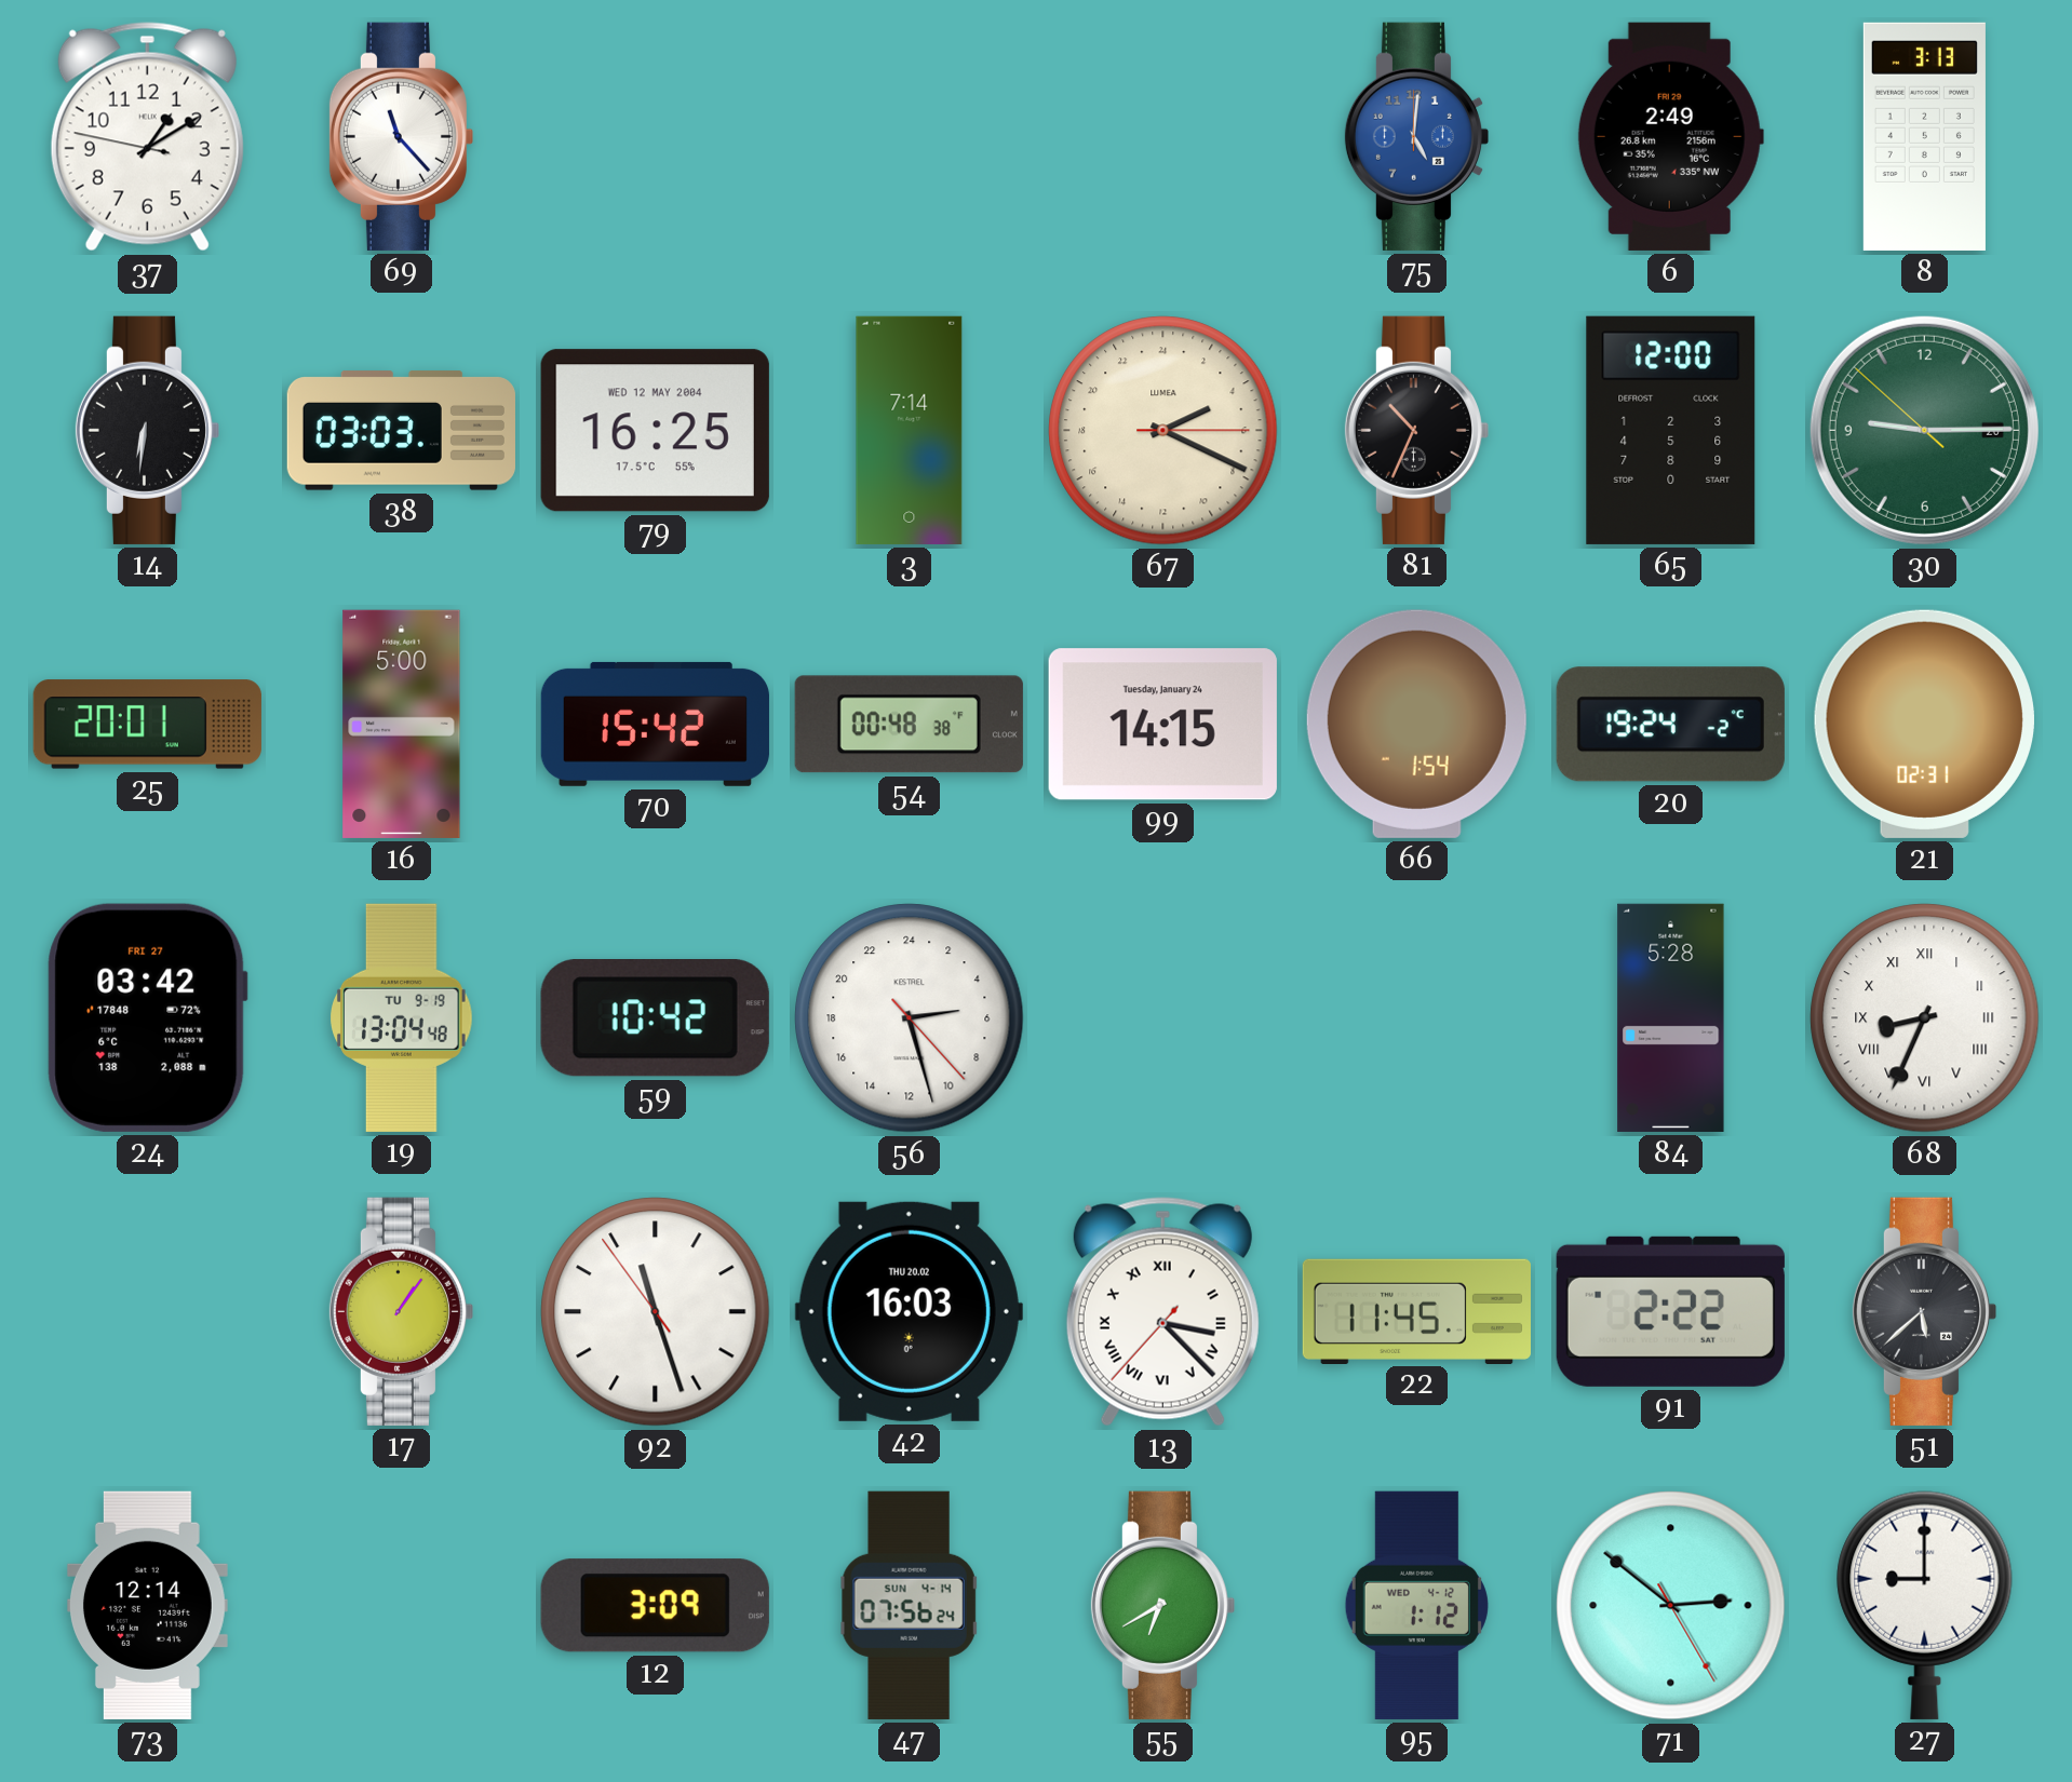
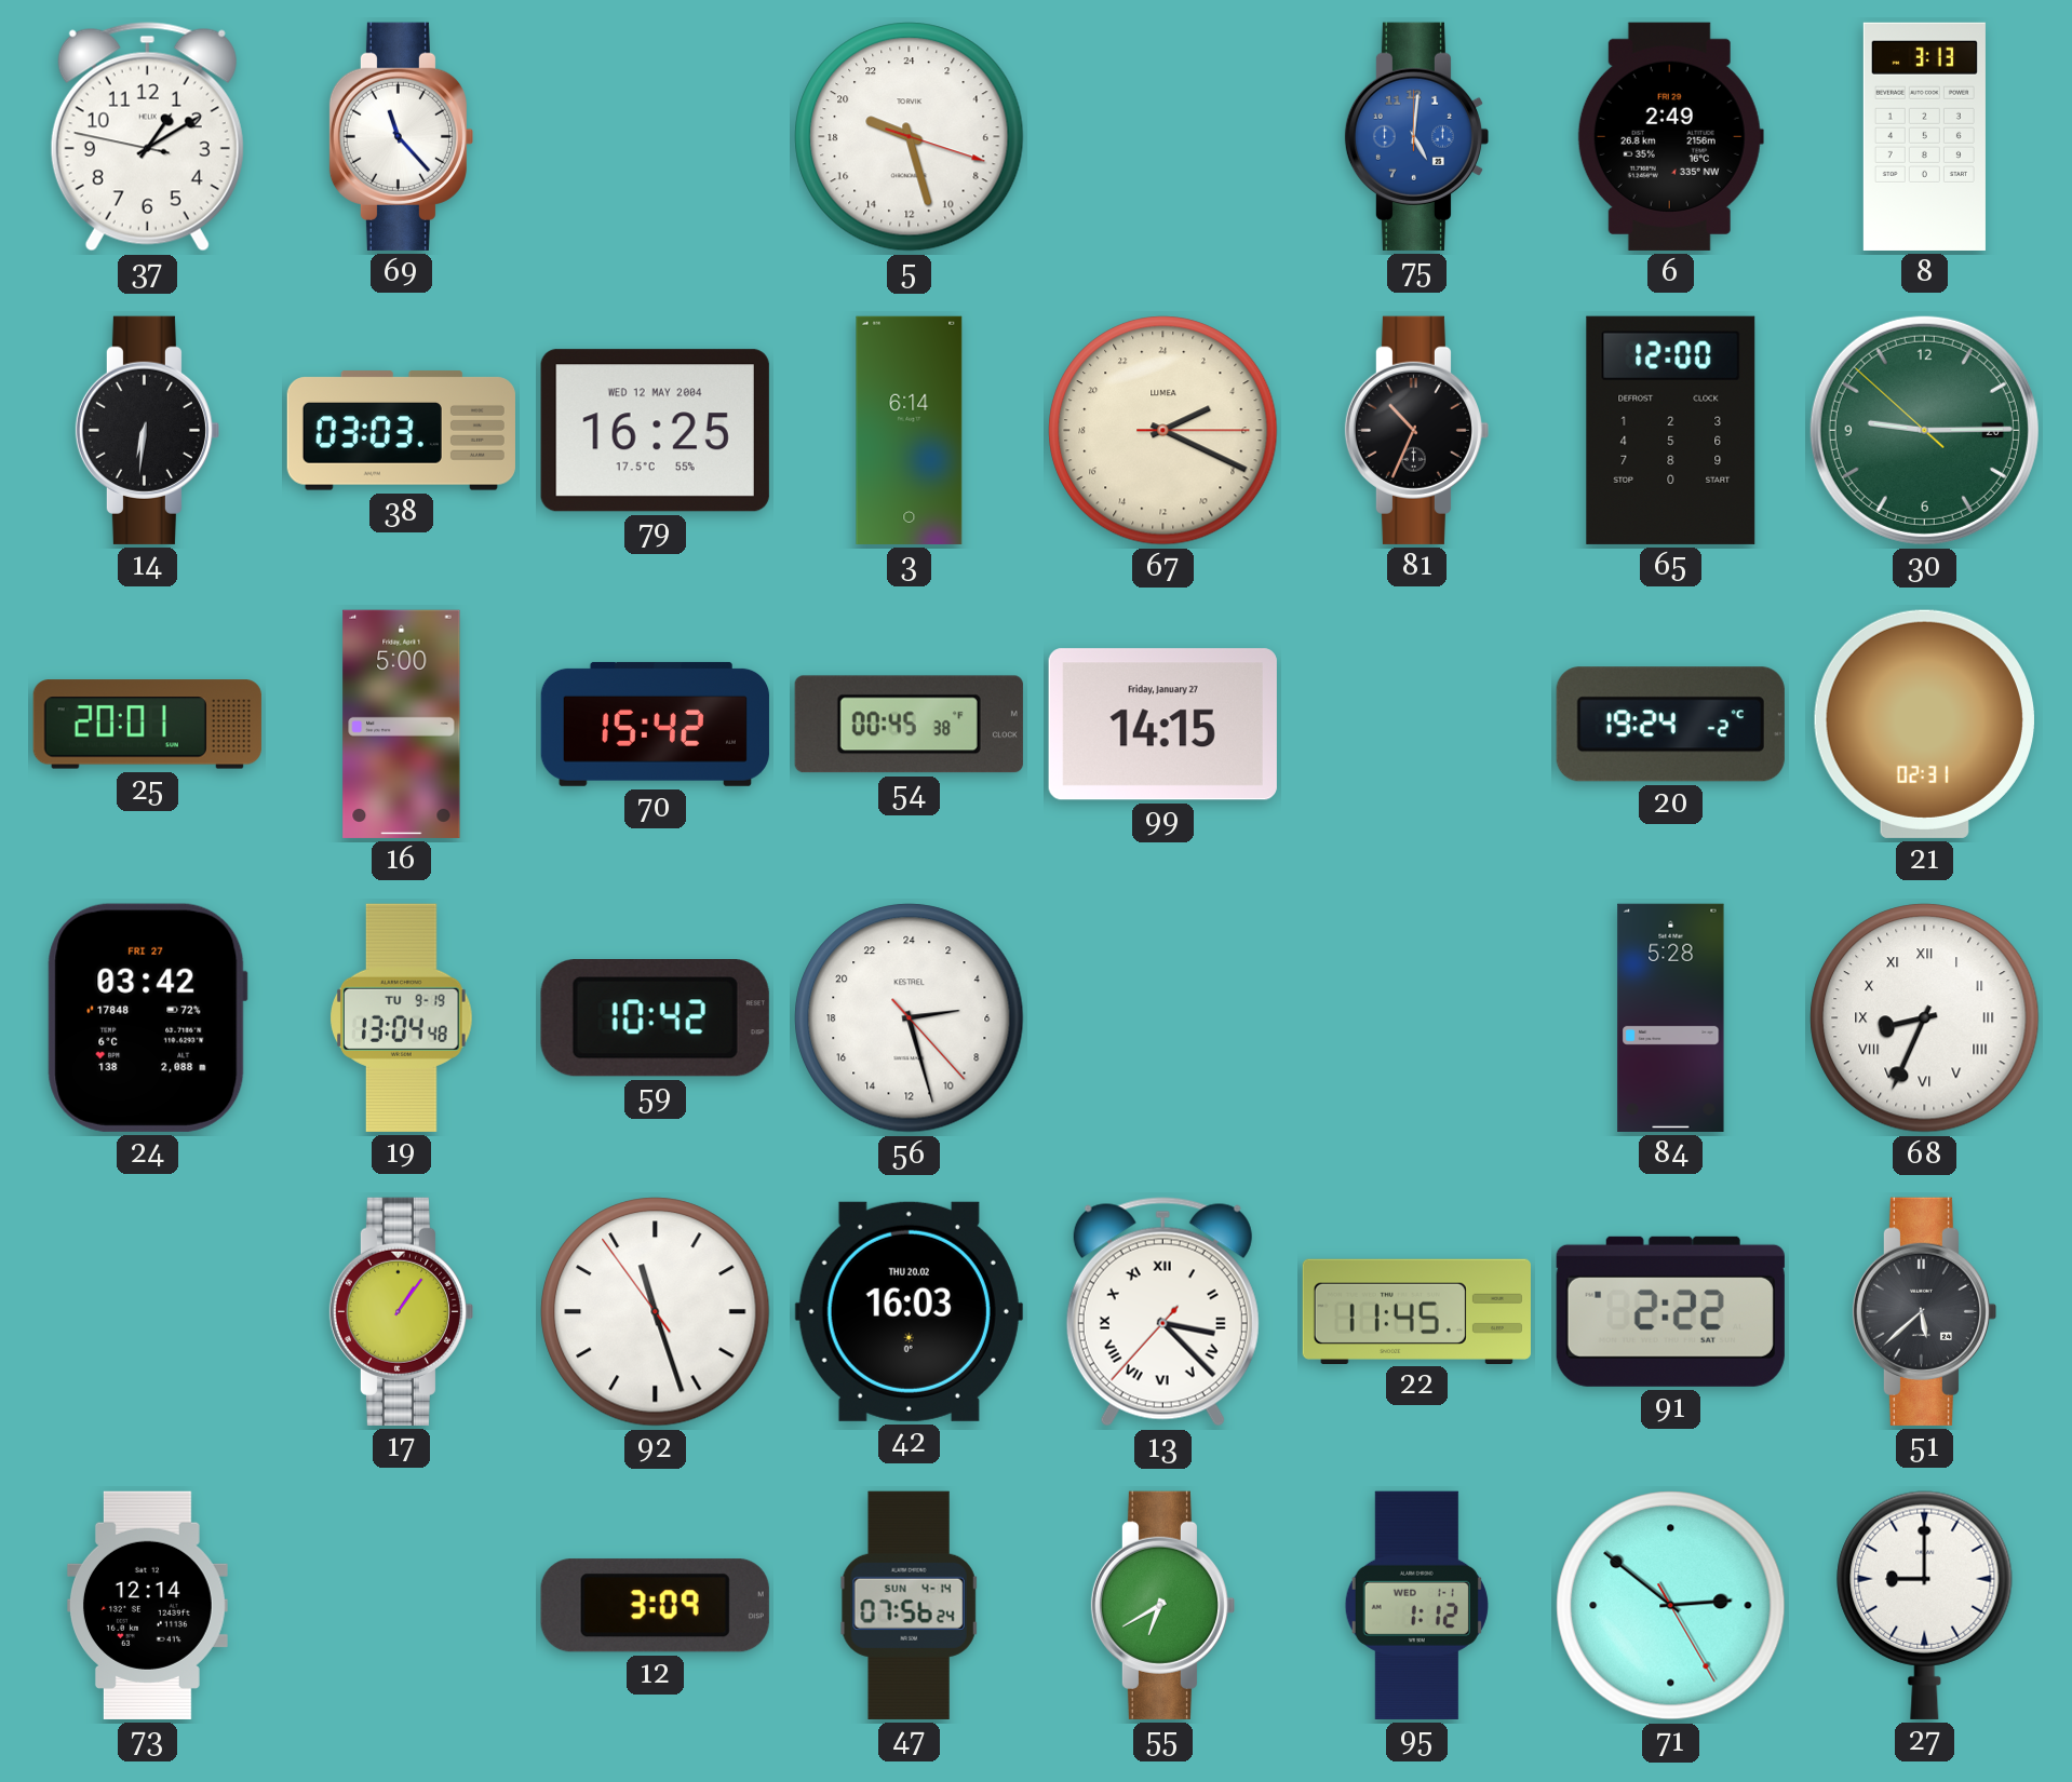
5: none -> 19:27
3: 7:14 -> 6:14
54: 00:48 -> 00:45
99 date: Tuesday, January 24 -> Friday, January 27
66: 1:54 -> none
95 date: WED 4-12 -> WED 1-1
